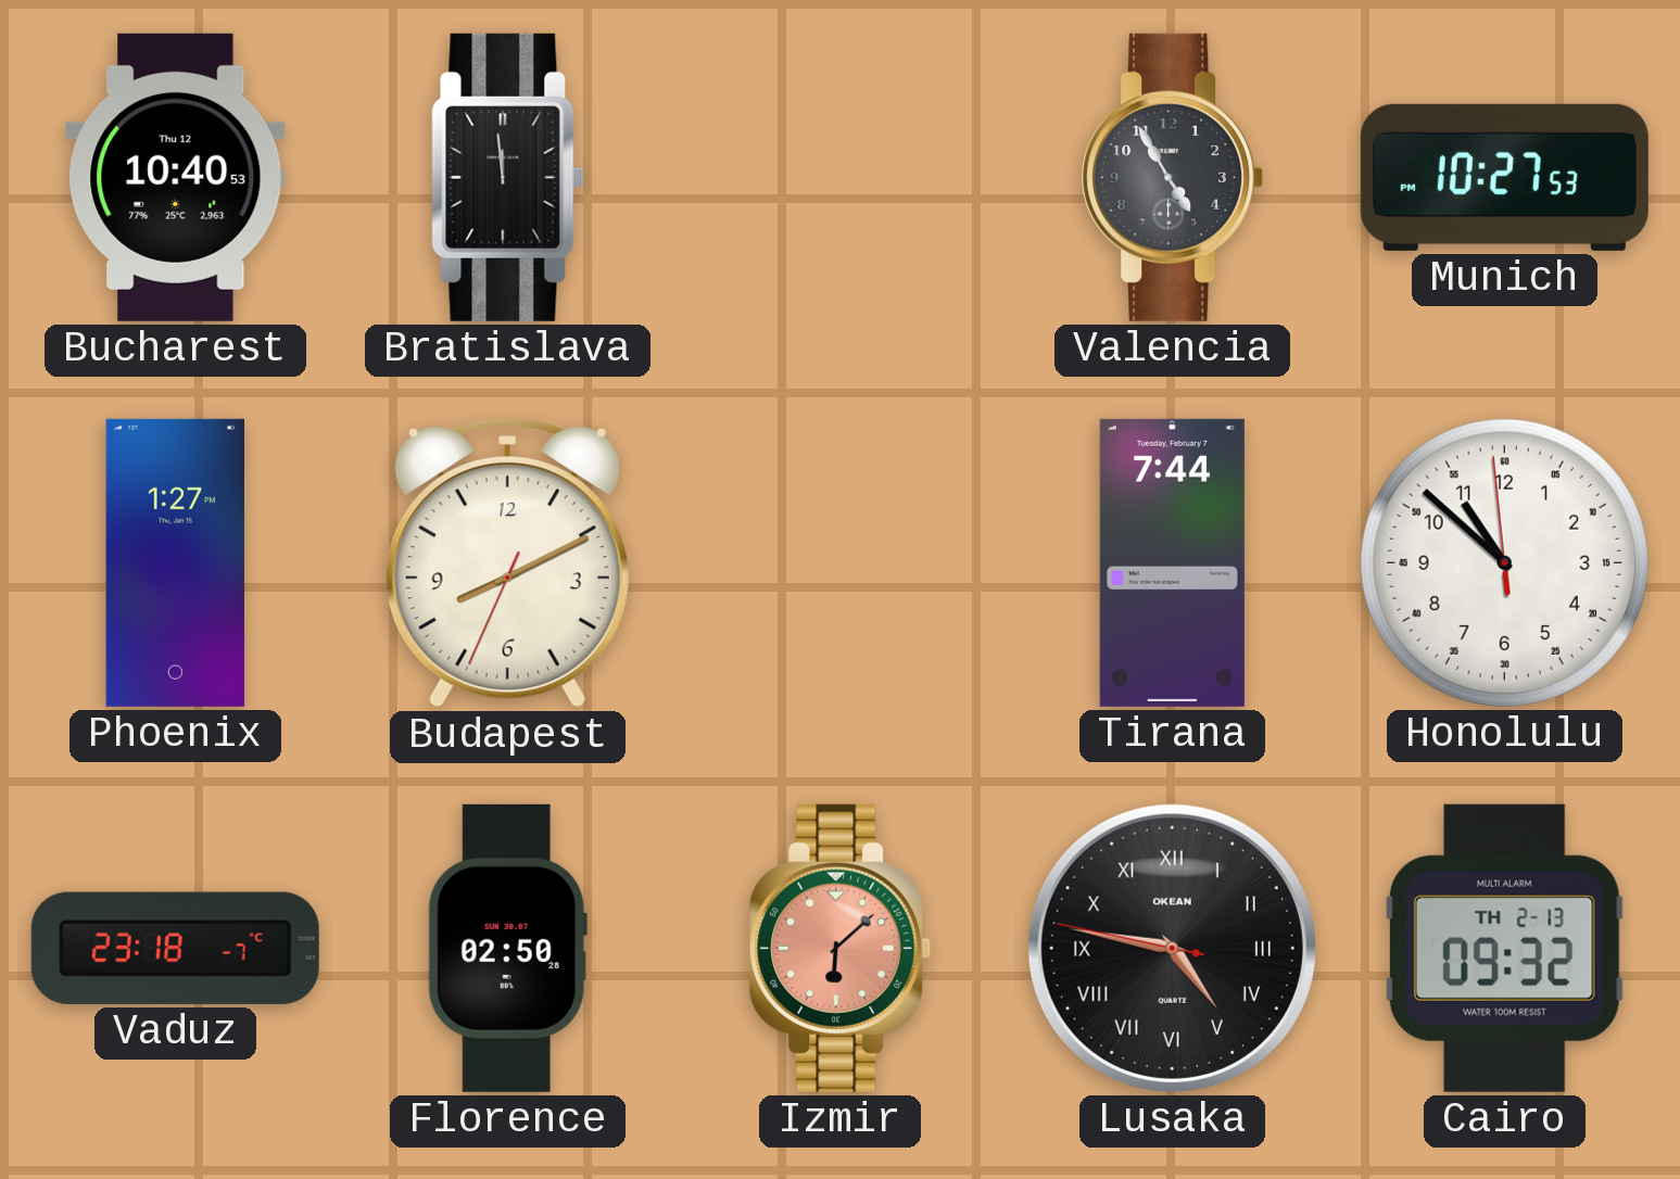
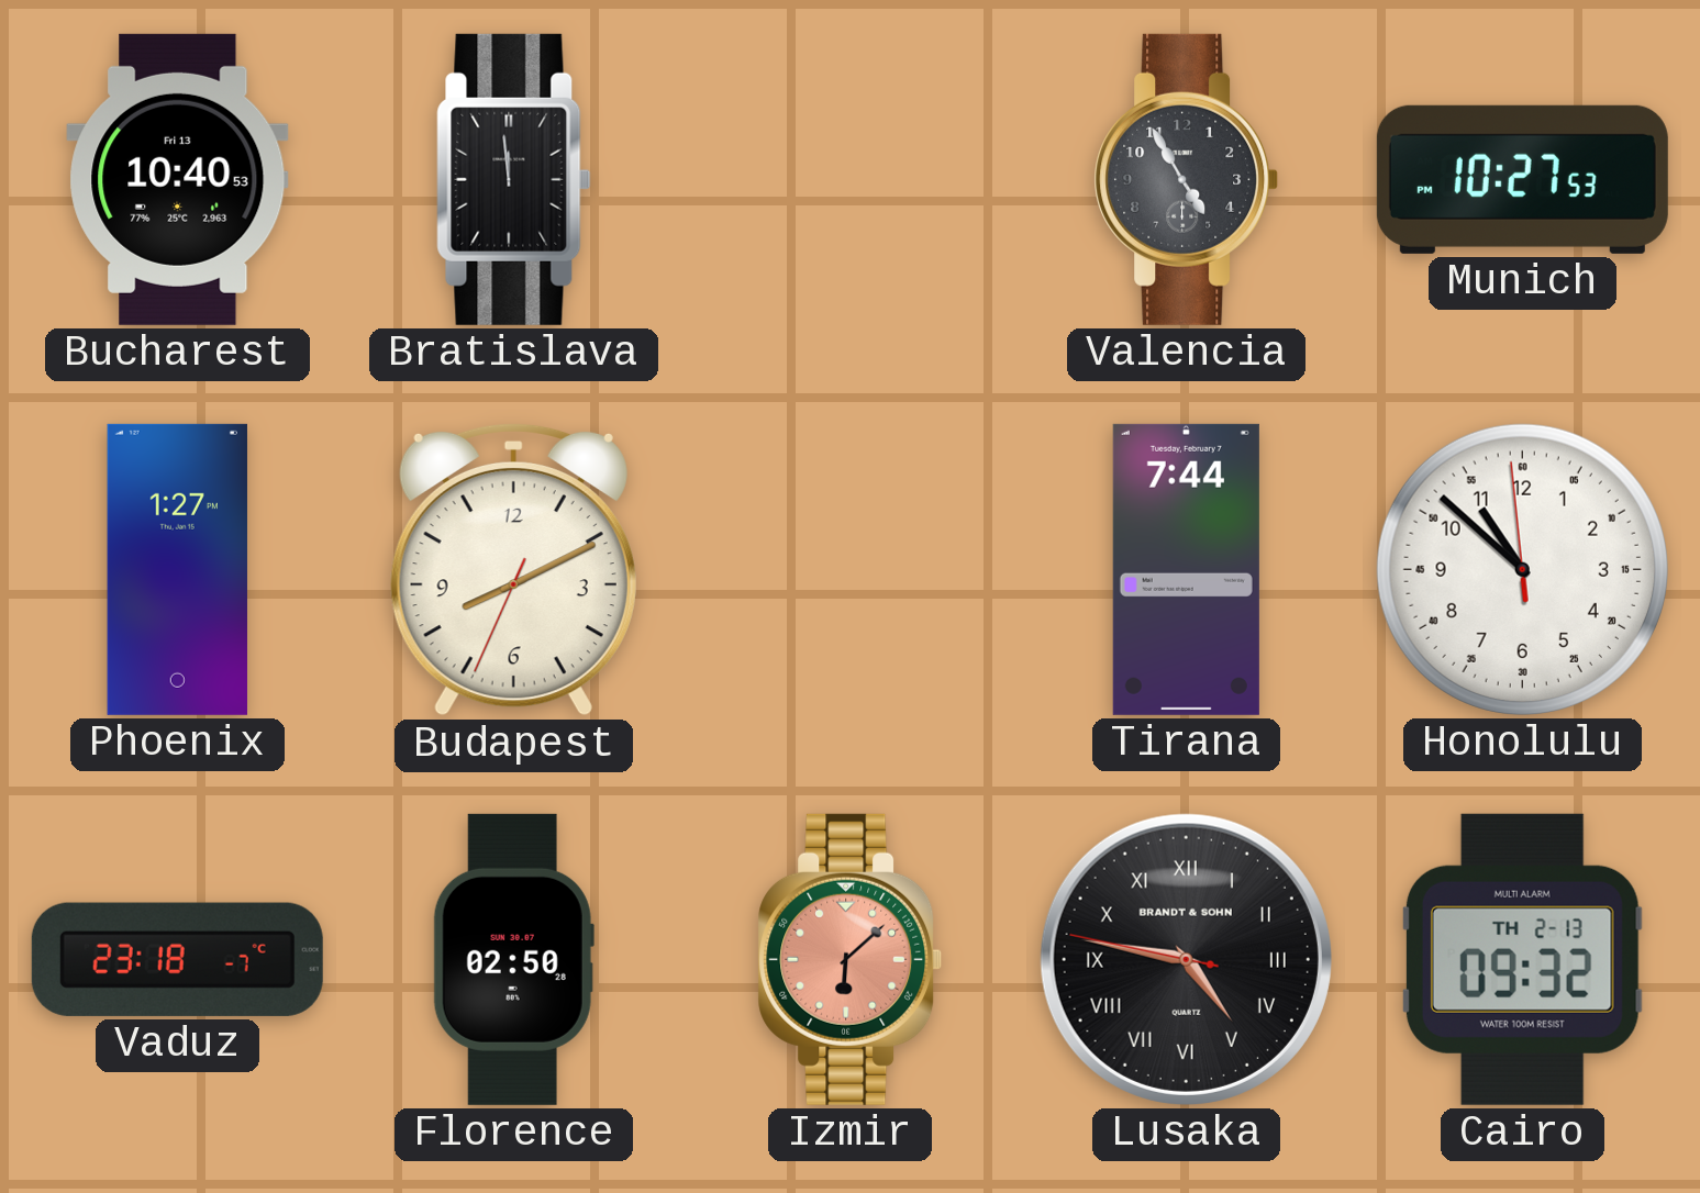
Bucharest date: Thu 12 -> Fri 13
Lusaka brand: OKEAN -> BRANDT & SOHN
